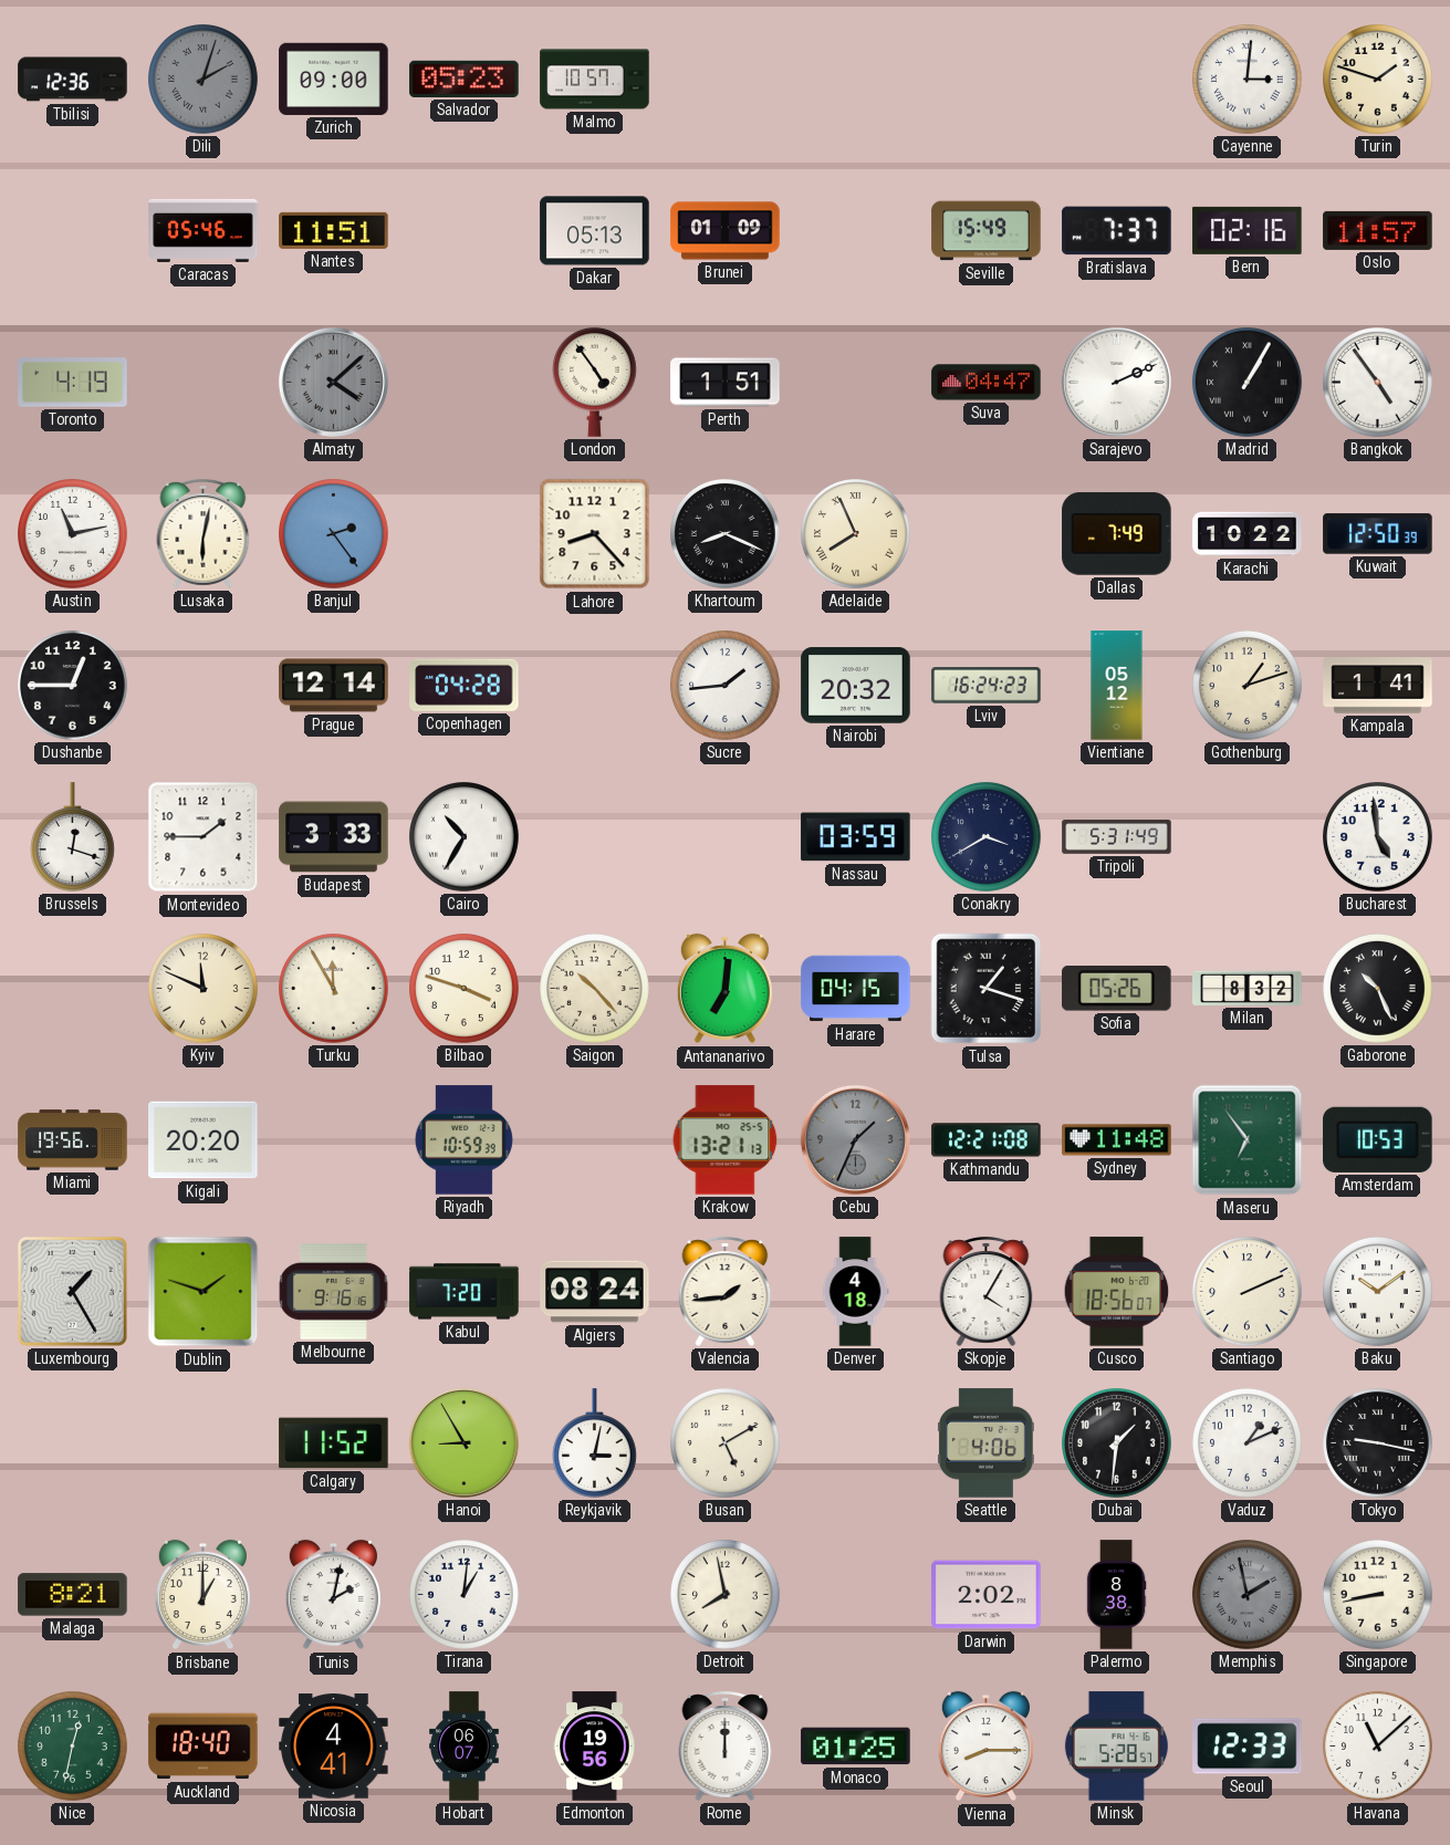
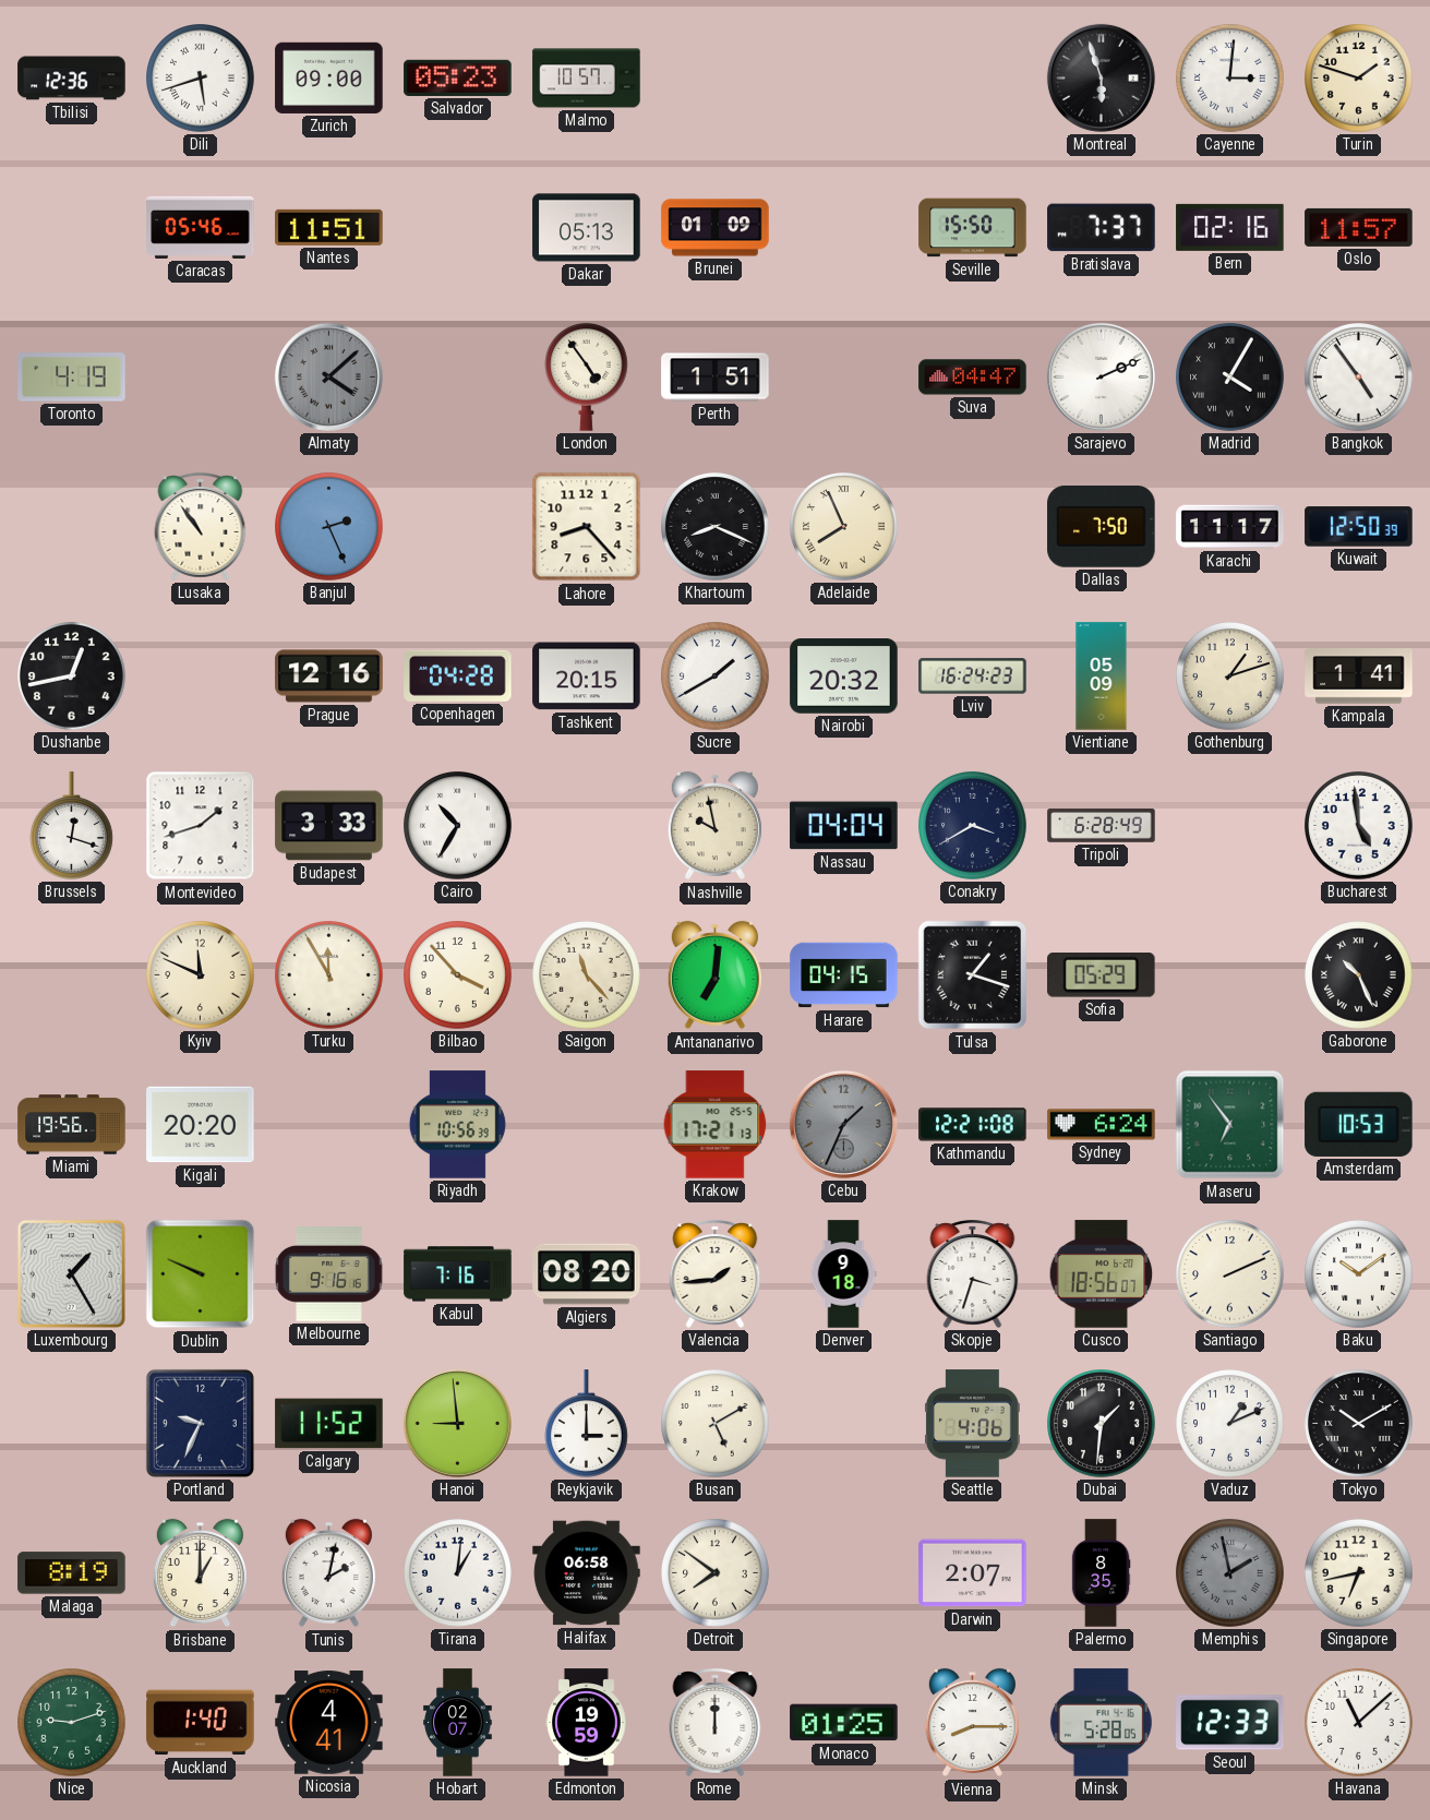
Dili: 2:03 -> 5:42
Dili dial: grey -> white
Montreal: none -> 5:57
Seville: 15:49 -> 15:50
Madrid: 1:05 -> 4:05
Austin: 11:13 -> none
Lusaka: 6:02 -> 10:54
Banjul: 2:24 -> 2:26
Dallas: 7:49 -> 7:50
Karachi: 10:22 -> 11:17
Dushanbe: 12:45 -> 12:43
Prague: 12:14 -> 12:16
Tashkent: none -> 20:15
Sucre: 1:44 -> 1:40
Vientiane: 05:12 -> 05:09
Montevideo: 1:45 -> 1:42
Nashville: none -> 9:58
Nassau: 03:59 -> 04:04
Tripoli: 5:31 -> 6:28
Bilbao: 3:48 -> 3:53
Saigon: 10:23 -> 11:23
Sofia: 05:26 -> 05:29
Milan: 8:32 -> none
Riyadh: 10:59 -> 10:56
Krakow: 13:21 -> 17:21
Sydney: 11:48 -> 6:24
Dublin: 1:48 -> 9:49
Kabul: 7:20 -> 7:16
Algiers: 08:24 -> 08:20
Denver: 4:18 -> 9:18
Skopje: 4:05 -> 3:33
Portland: none -> 9:34
Hanoi: 8:55 -> 8:59
Reykjavik: 3:02 -> 3:00
Tokyo: 9:17 -> 10:10
Malaga: 8:21 -> 8:19
Halifax: none -> 06:58
Detroit: 7:58 -> 7:51
Darwin: 2:02 -> 2:07
Palermo: 8:38 -> 8:35
Singapore: 8:43 -> 6:43
Nice: 12:32 -> 9:12
Auckland: 18:40 -> 1:40
Hobart: 06:07 -> 02:07
Edmonton: 19:56 -> 19:59
Minsk: 5:28:57 -> 5:28:05
